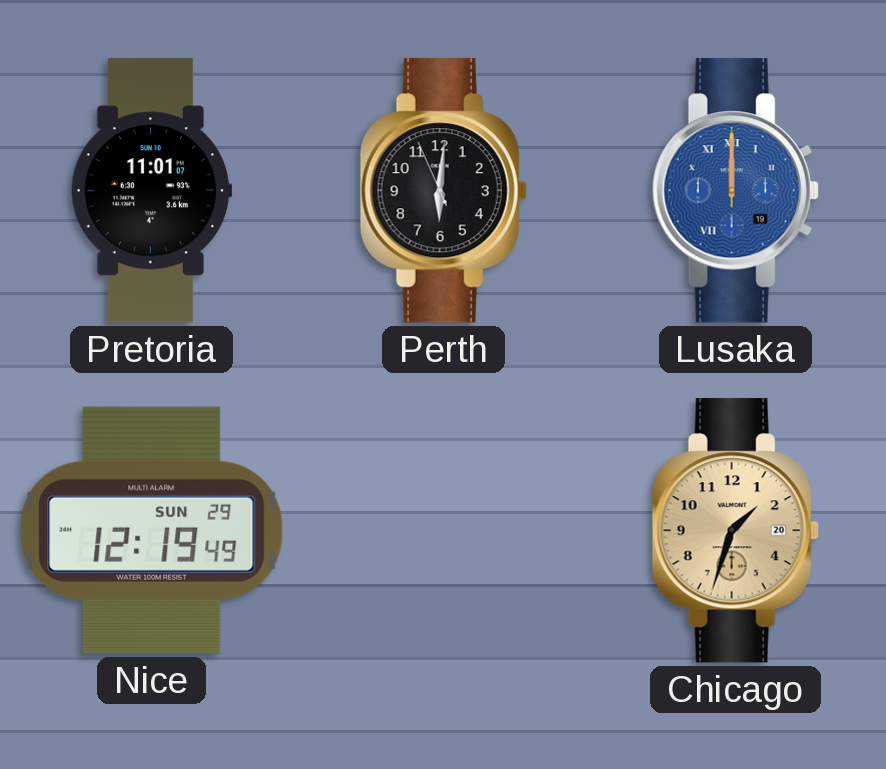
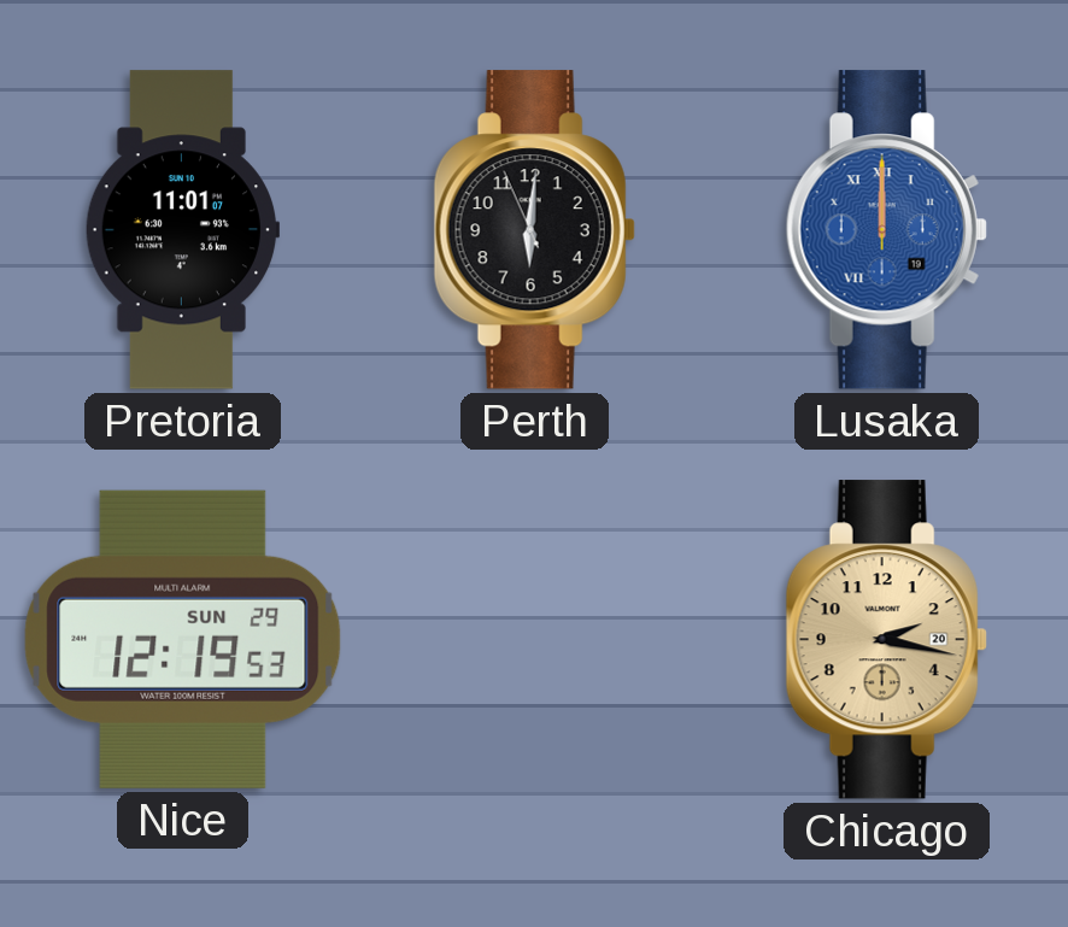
Nice: 12:19:49 -> 12:19:53
Chicago: 1:33 -> 2:17
